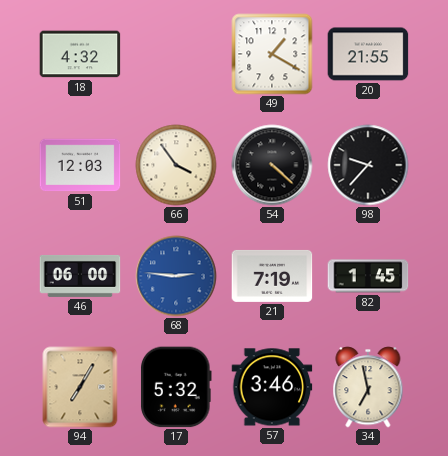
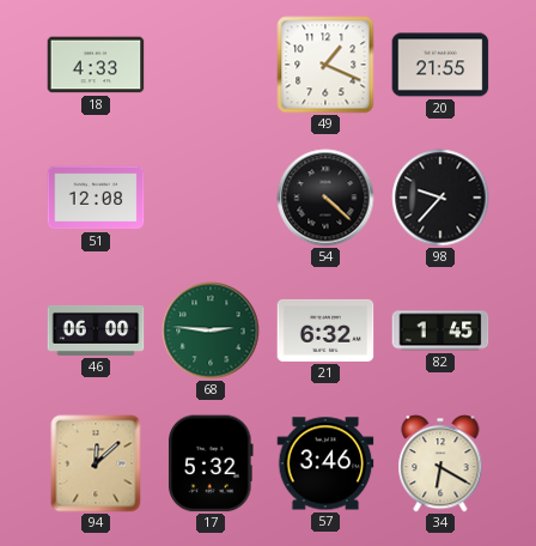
18: 4:32 -> 4:33
49: 1:20 -> 1:19
51: 12:03 -> 12:08
66: 3:54 -> none
68 dial: blue -> green
21: 7:19 -> 6:32
94: 7:05 -> 12:08
34: 6:58 -> 6:20
